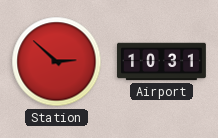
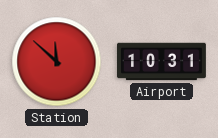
Station: 2:52 -> 11:52
